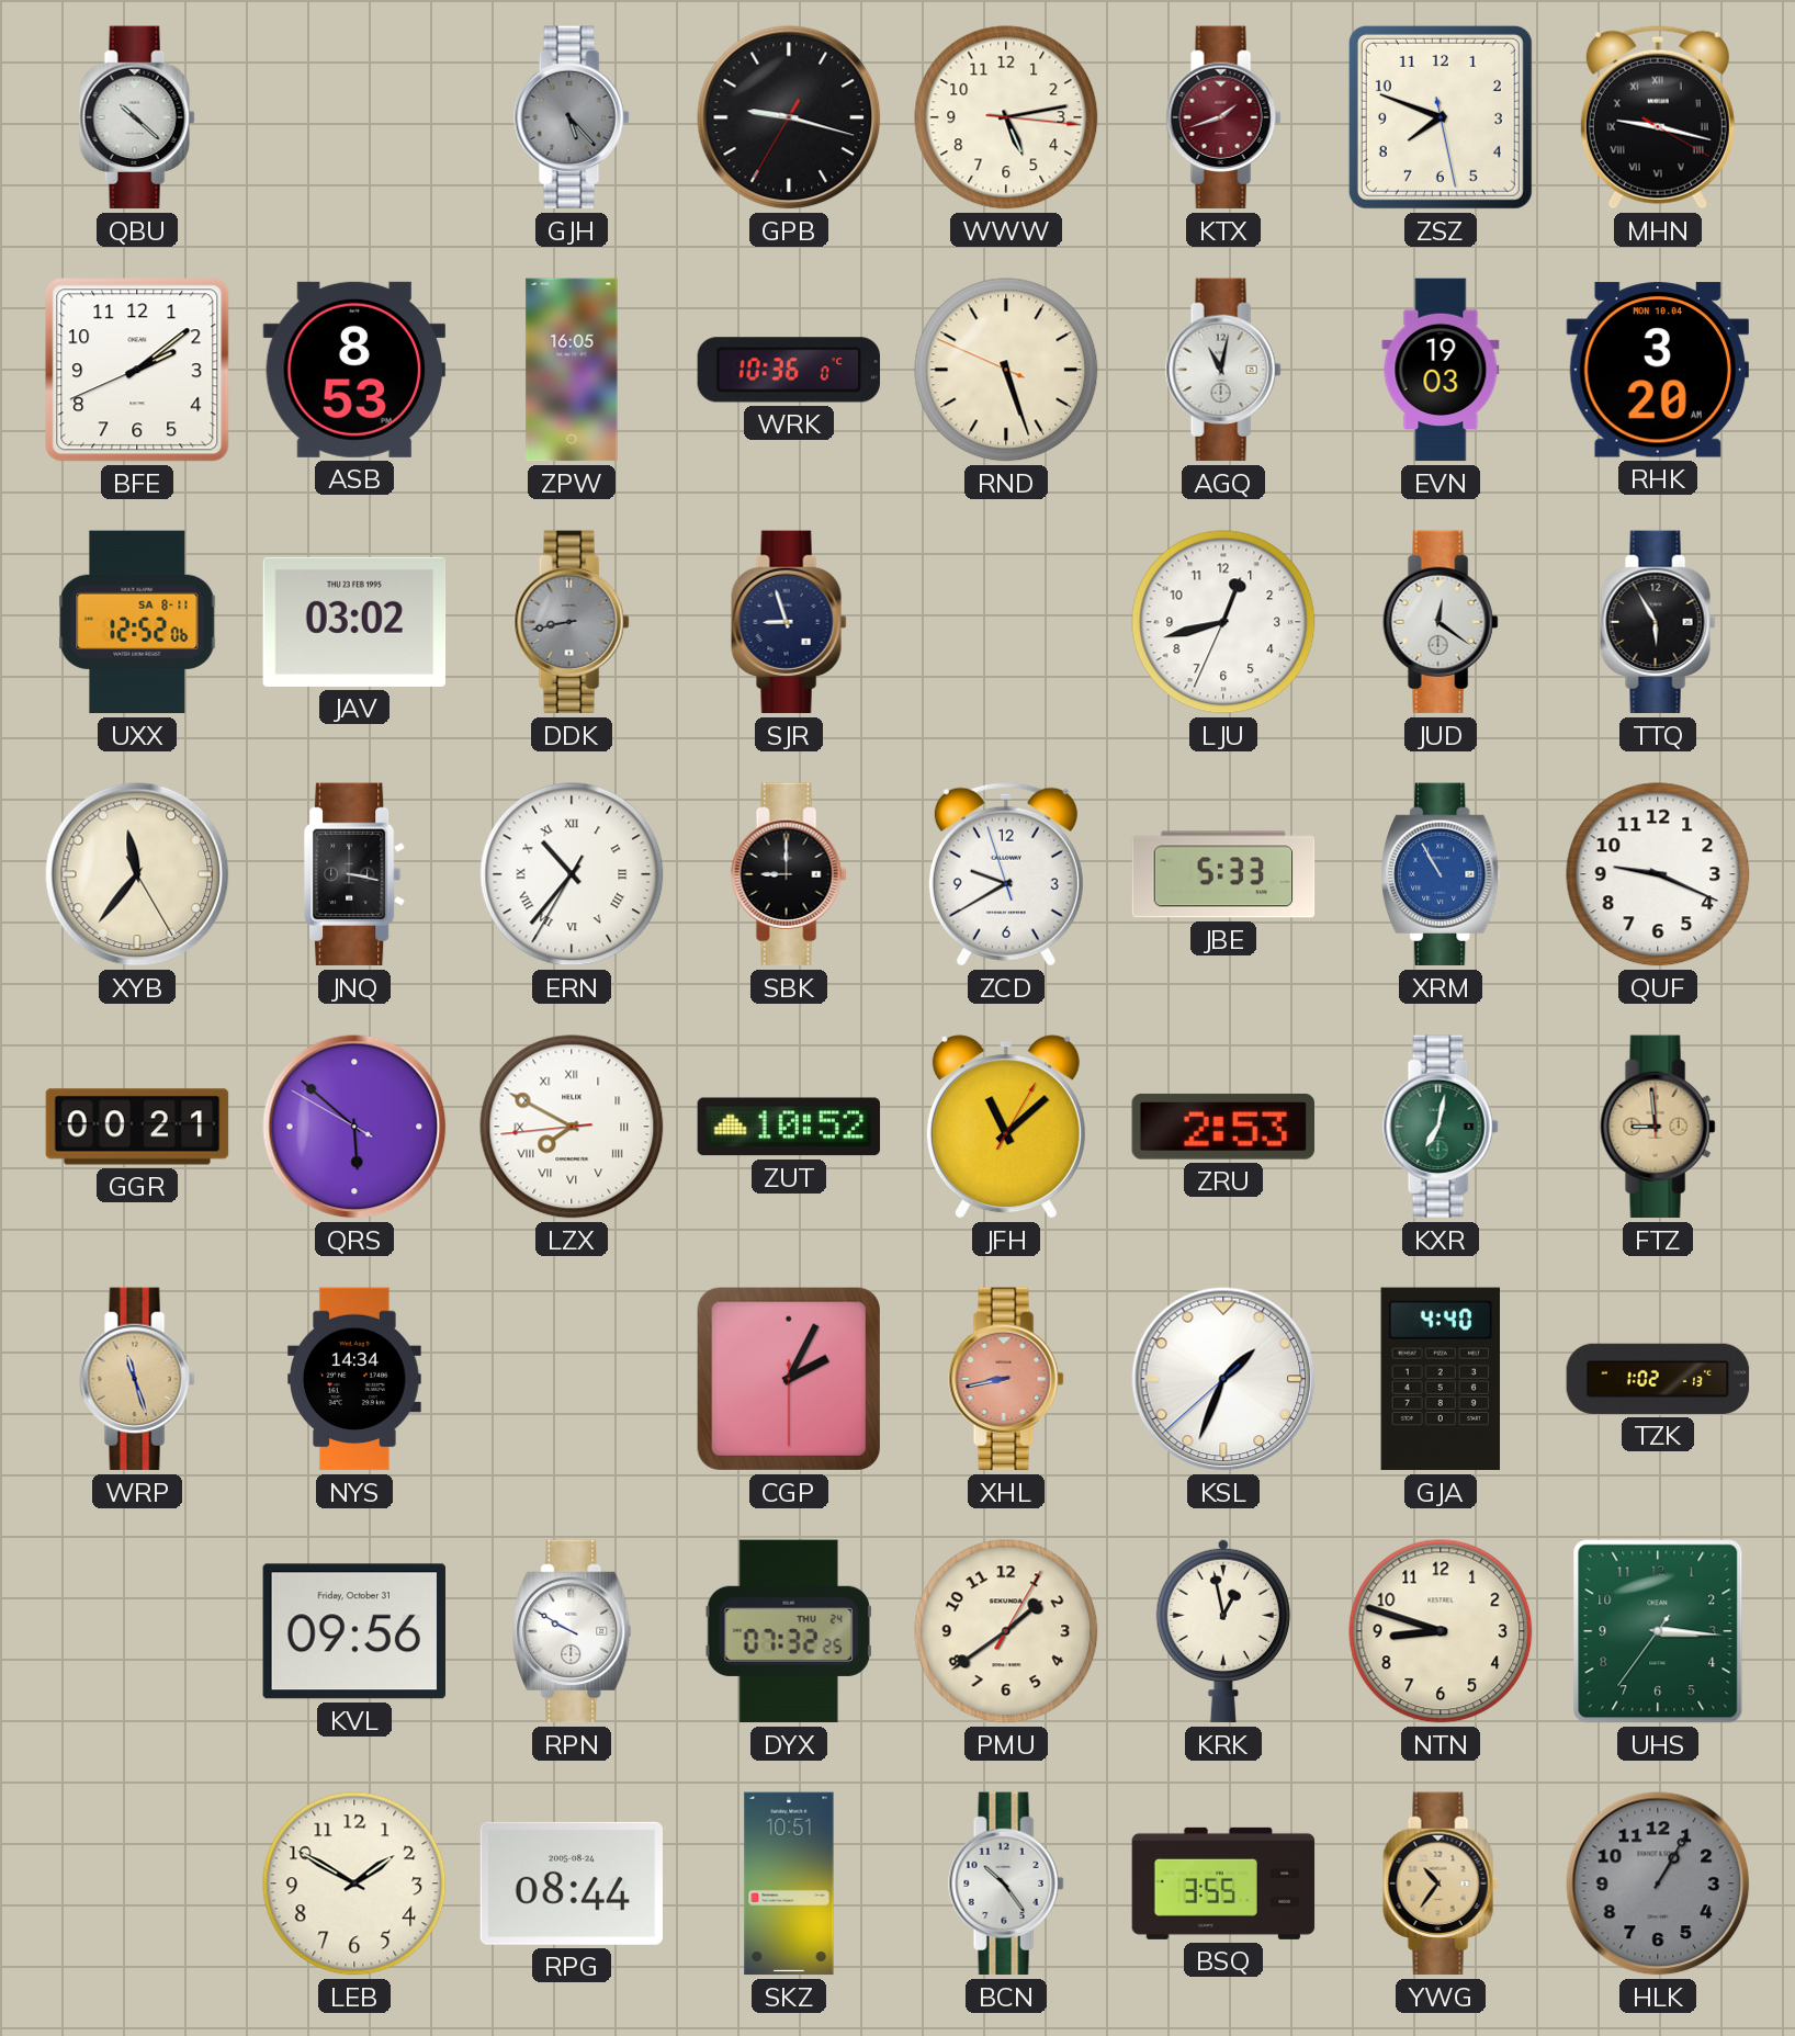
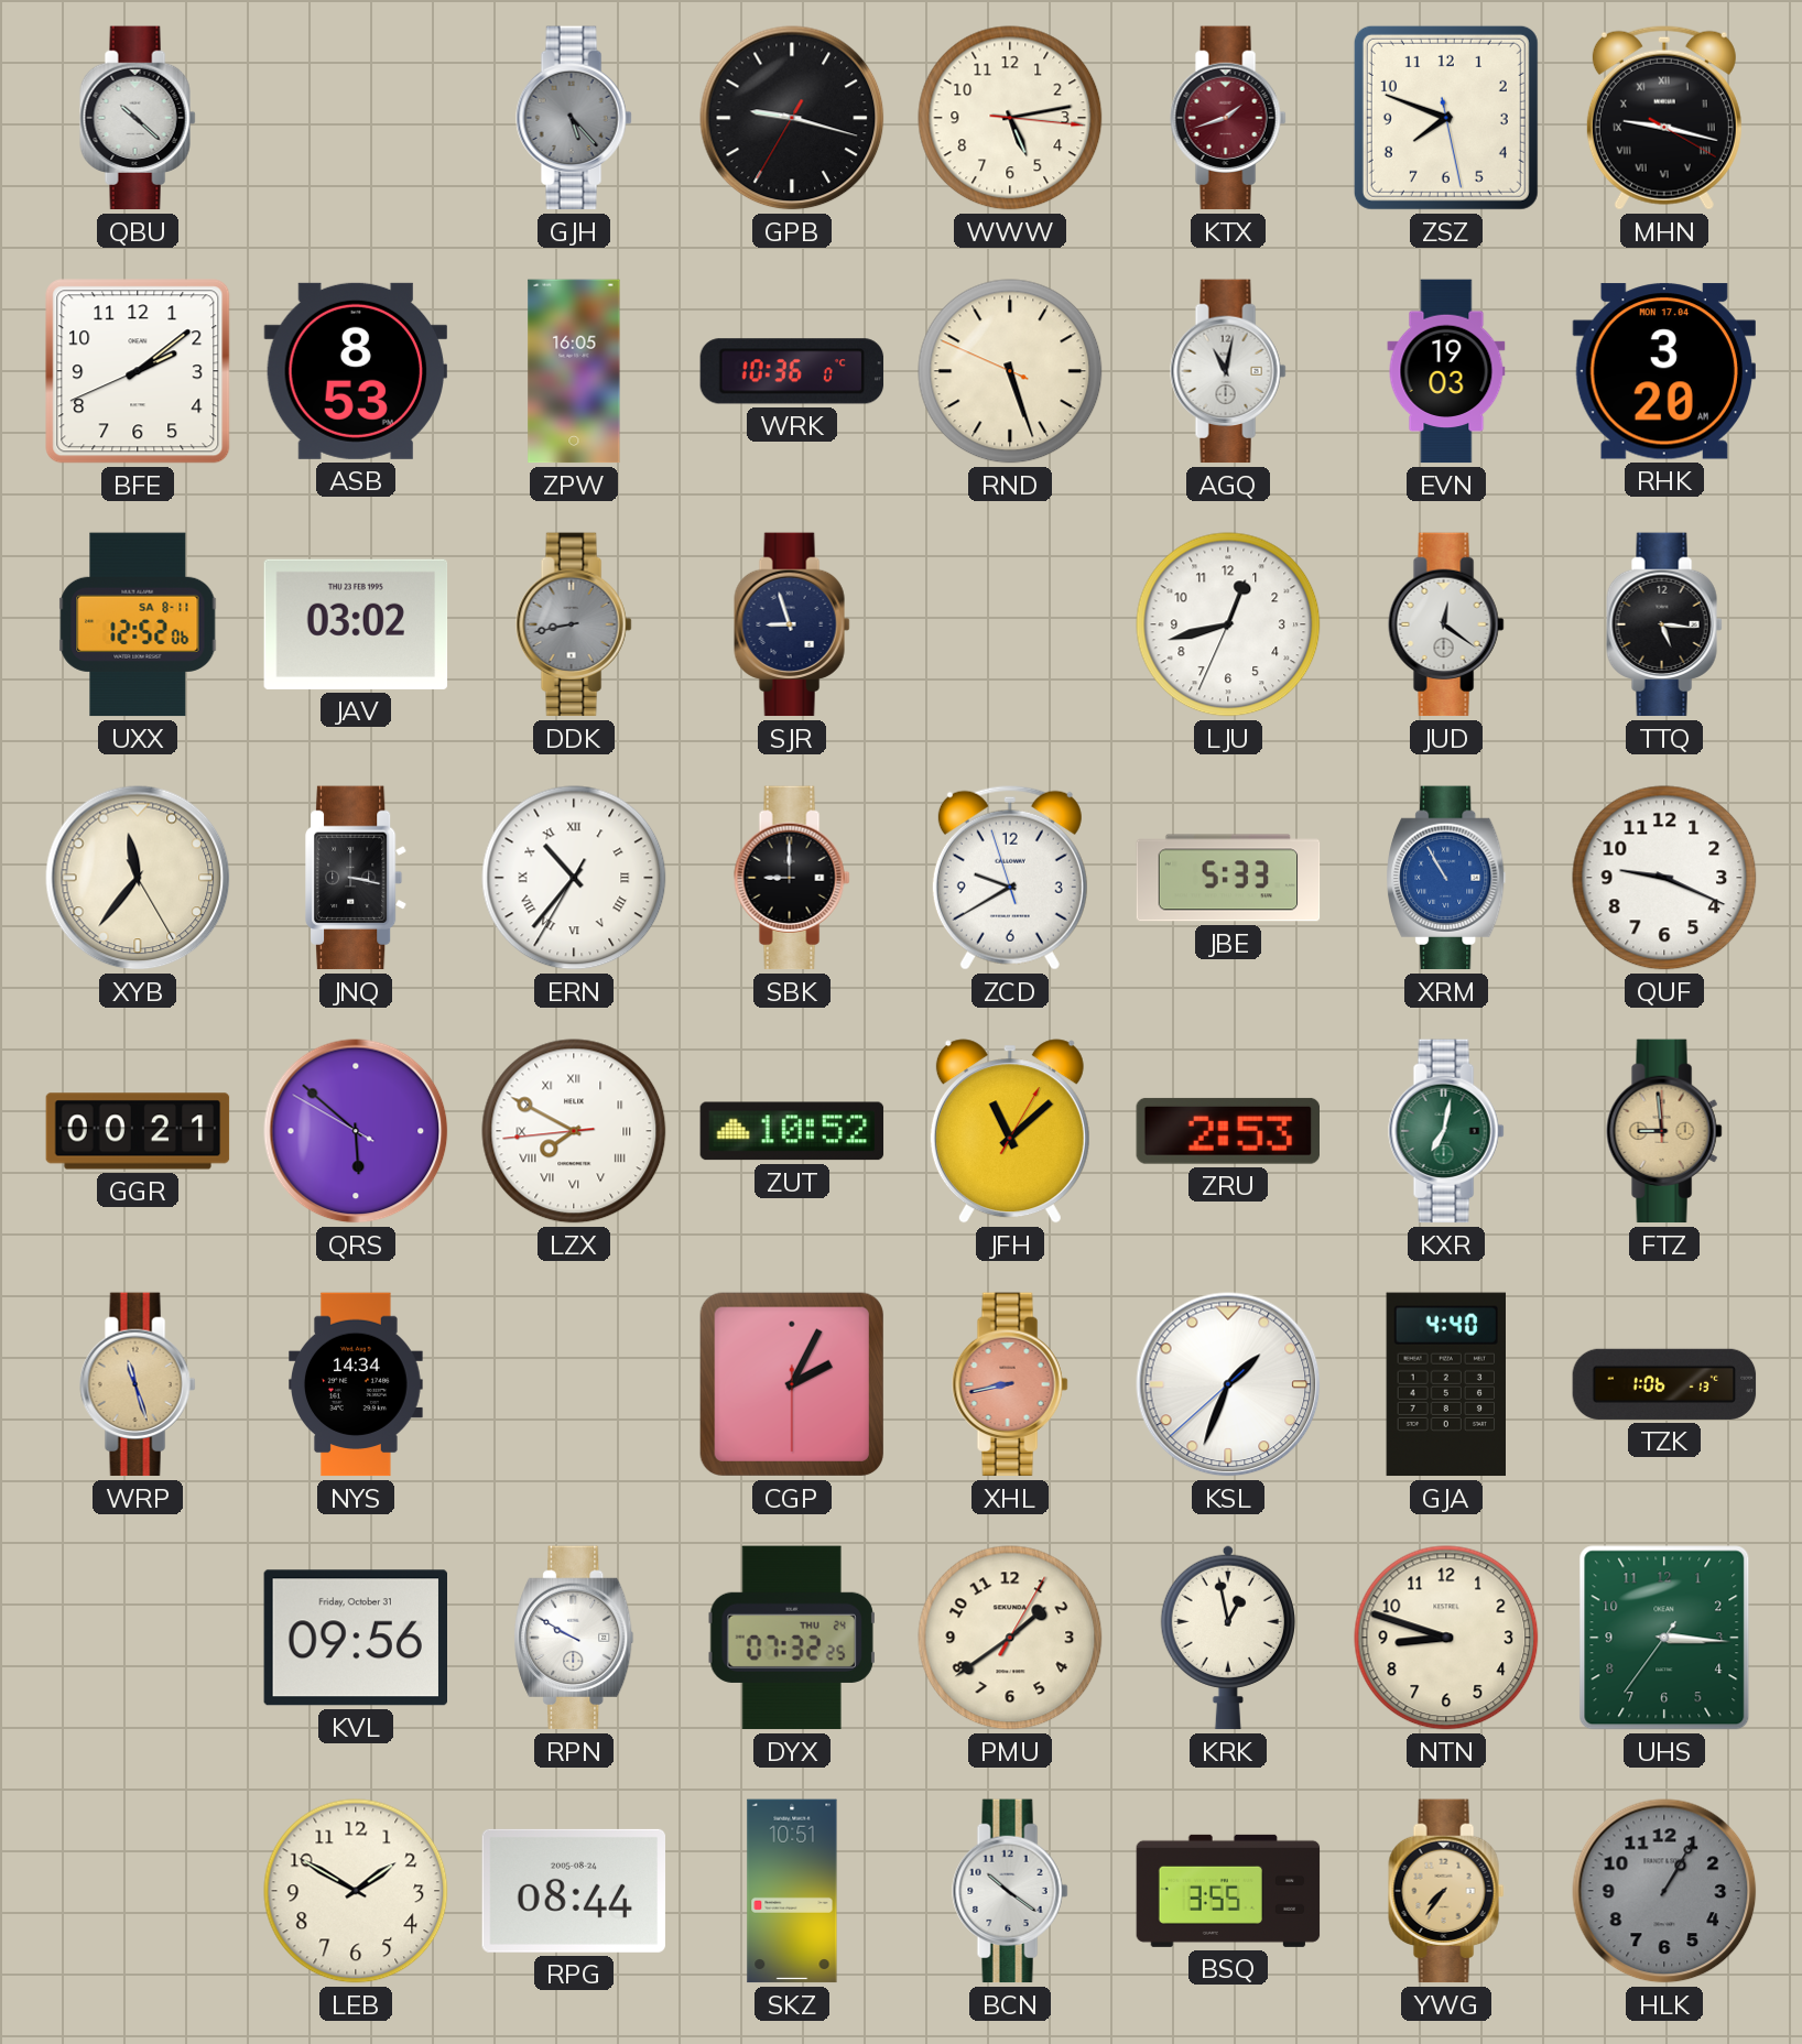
RHK date: MON 10.04 -> MON 17.04
TTQ: 5:55 -> 5:16
TZK: 1:02 -> 1:06
BCN: 10:24 -> 10:21
YWG: 10:36 -> 7:36
